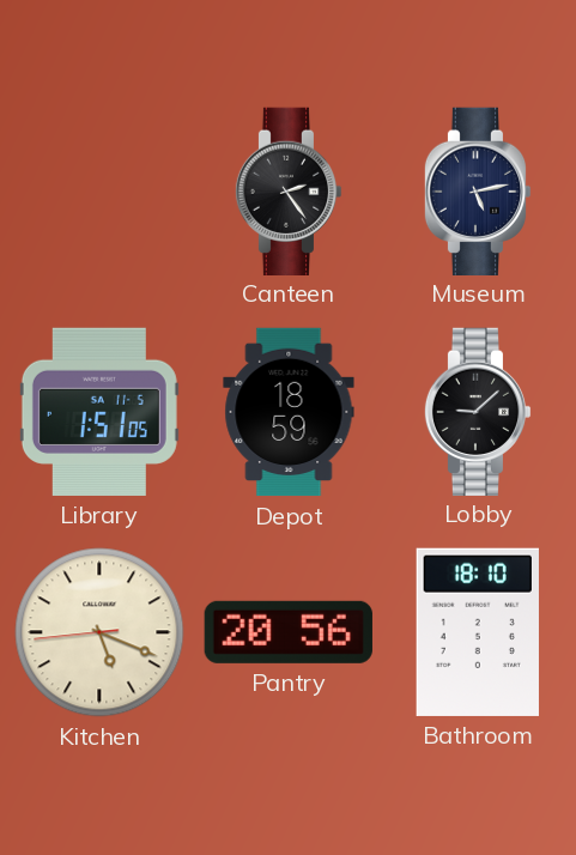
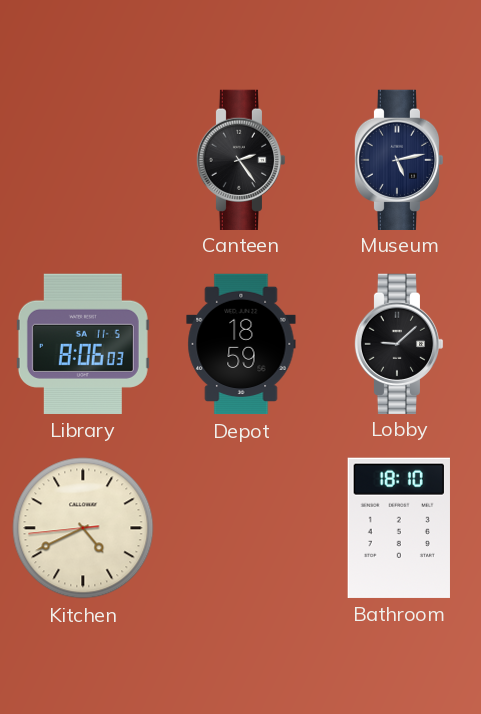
Library: 1:51 -> 8:06
Kitchen: 5:18 -> 4:40
Pantry: 20:56 -> none
